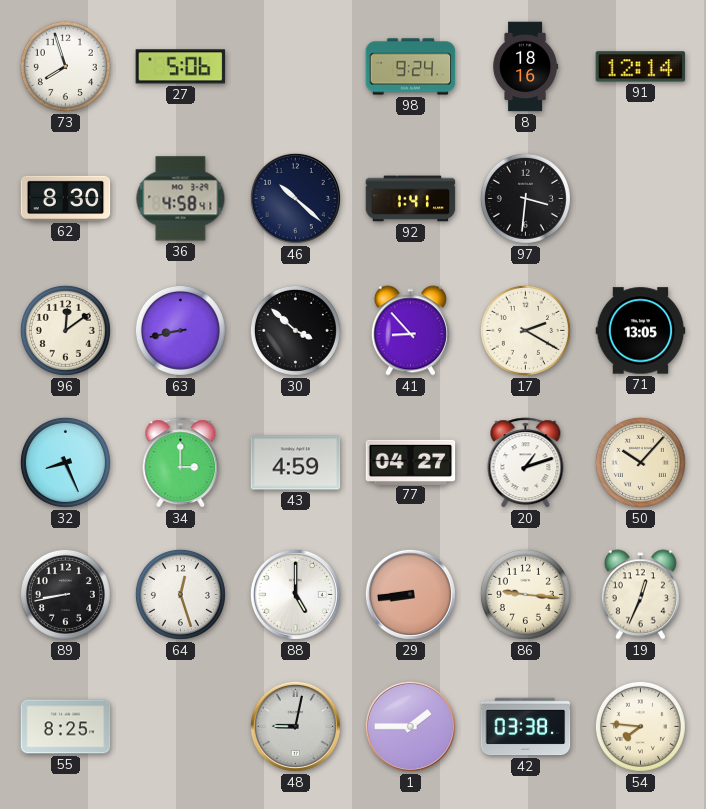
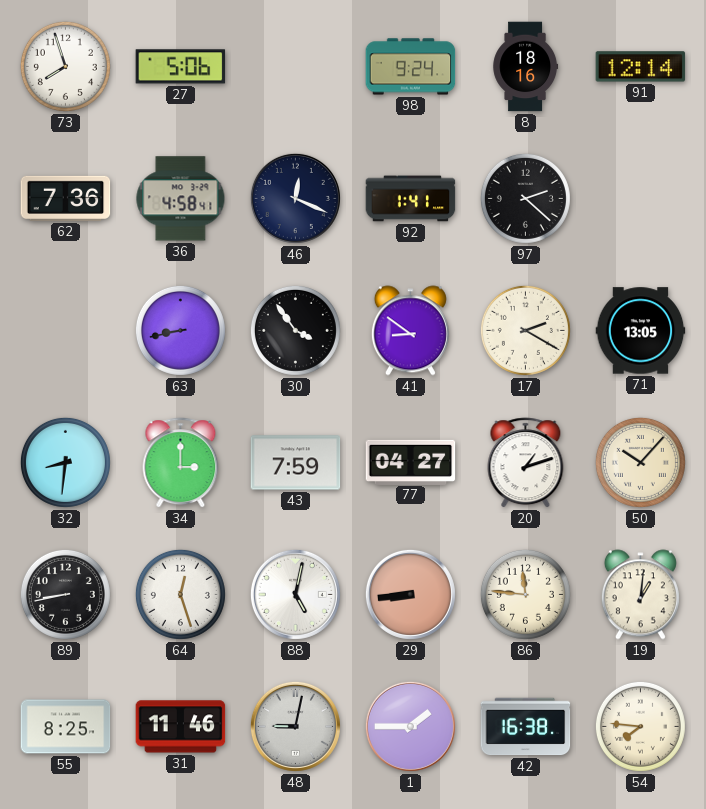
62: 8:30 -> 7:36
46: 10:22 -> 12:19
97: 3:31 -> 2:22
96: 12:09 -> none
30: 3:52 -> 3:54
41: 8:53 -> 8:51
32: 8:26 -> 8:31
43: 4:59 -> 7:59
88: 5:00 -> 5:02
86: 9:16 -> 11:46
19: 12:34 -> 1:01
31: none -> 11:46
42: 03:38 -> 16:38
